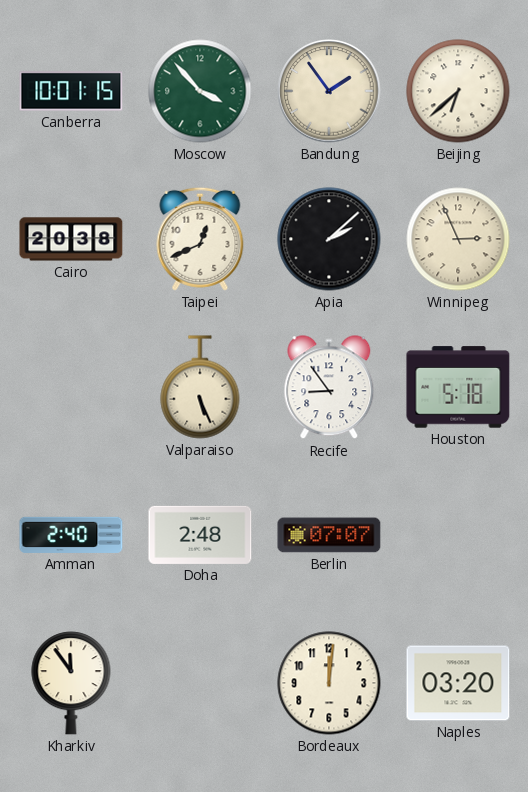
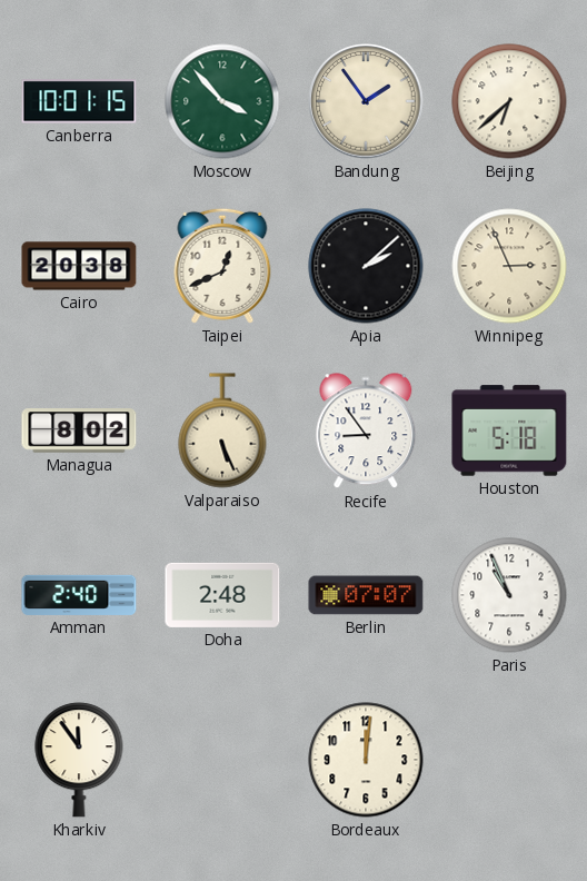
Managua: none -> 8:02
Paris: none -> 10:56
Naples: 03:20 -> none
